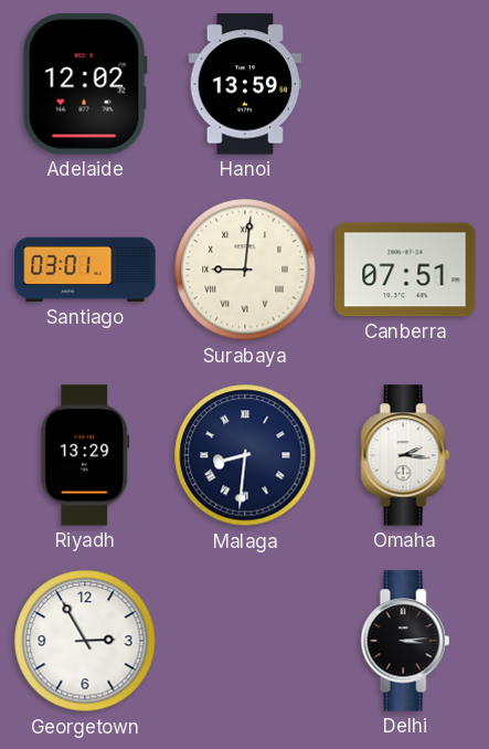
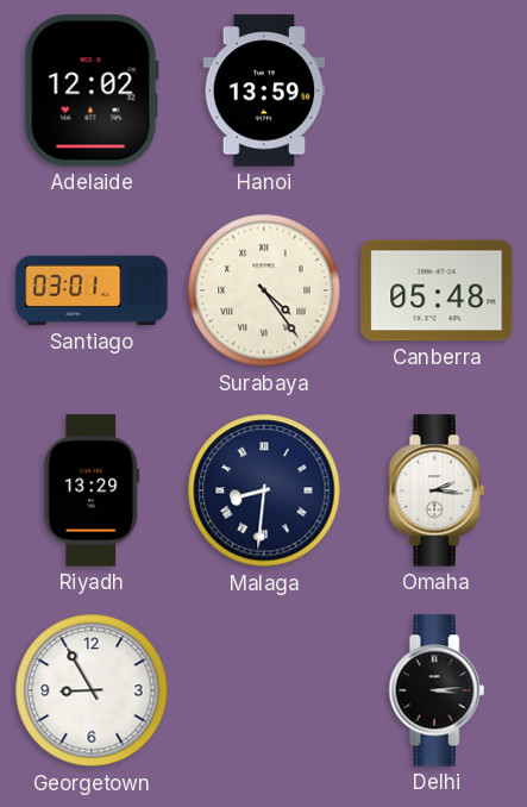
Surabaya: 9:01 -> 4:24
Canberra: 07:51 -> 05:48
Georgetown: 2:55 -> 8:55
